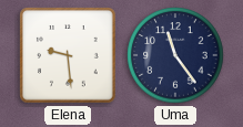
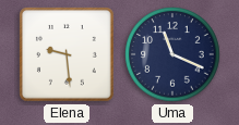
Uma: 11:24 -> 11:19
